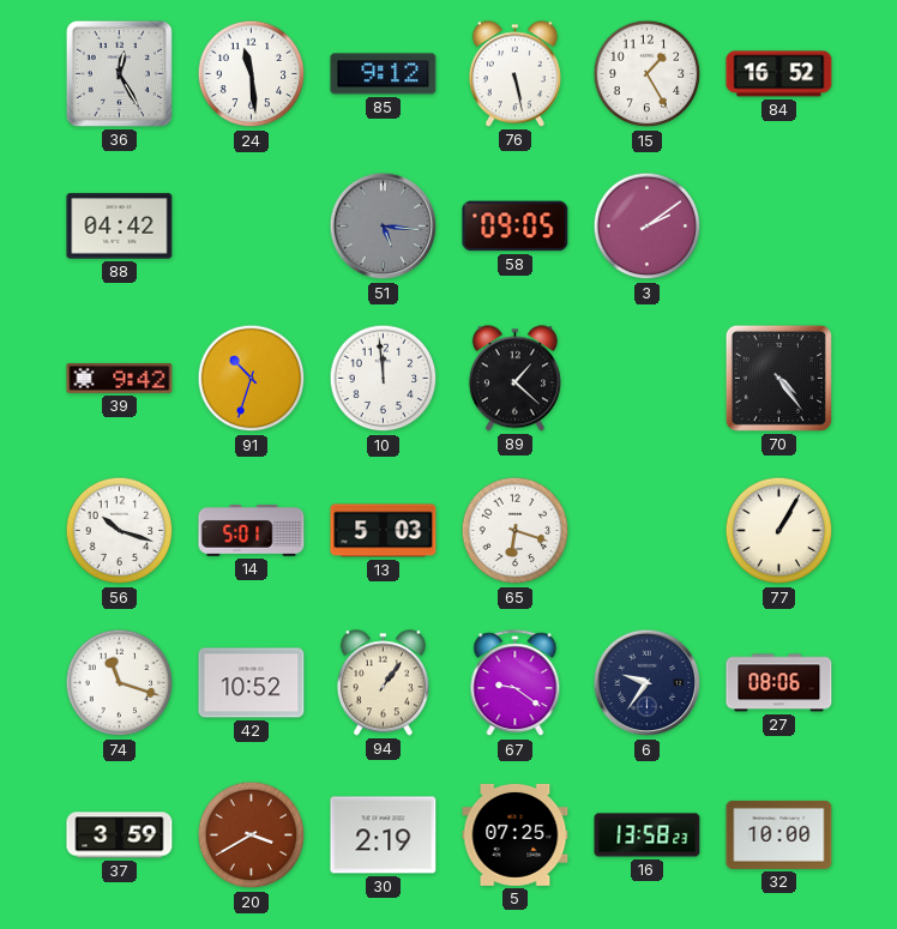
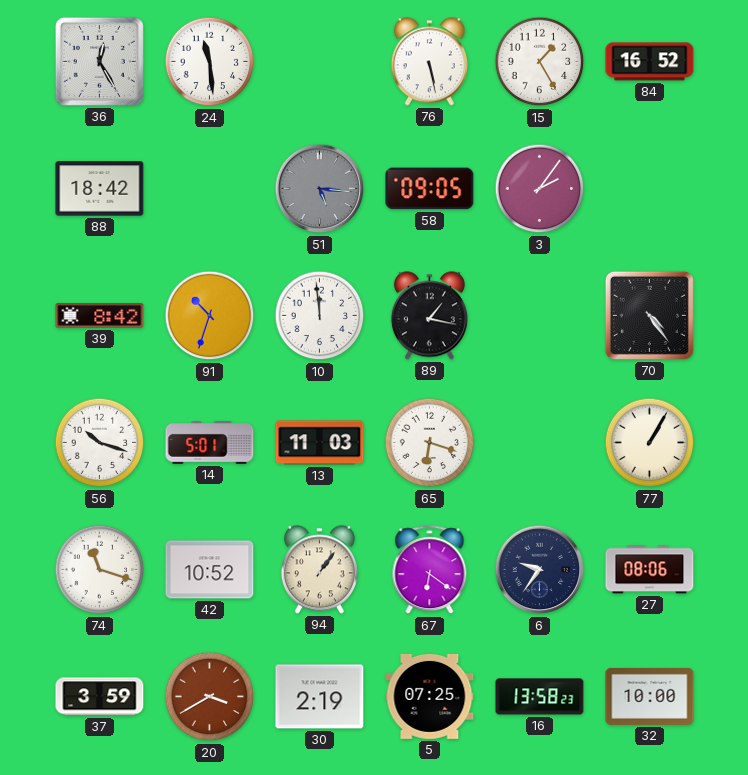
85: 9:12 -> none
88: 04:42 -> 18:42
3: 2:09 -> 2:06
39: 9:42 -> 8:42
89: 1:22 -> 1:17
13: 5:03 -> 11:03
67: 9:21 -> 6:21
